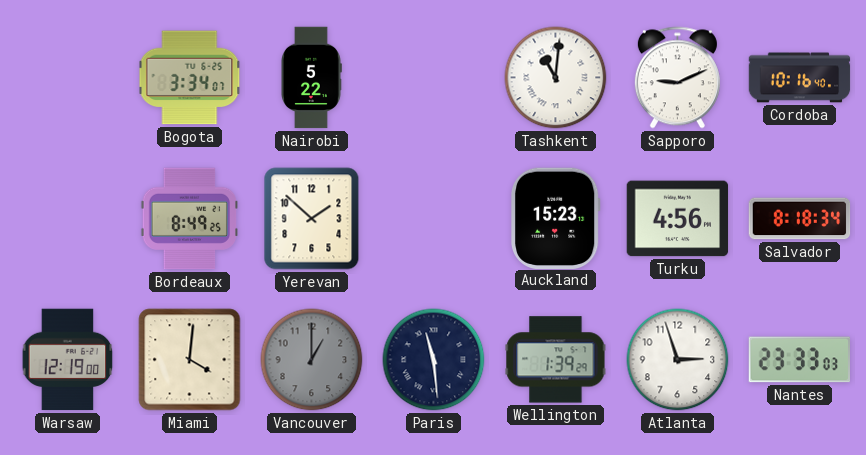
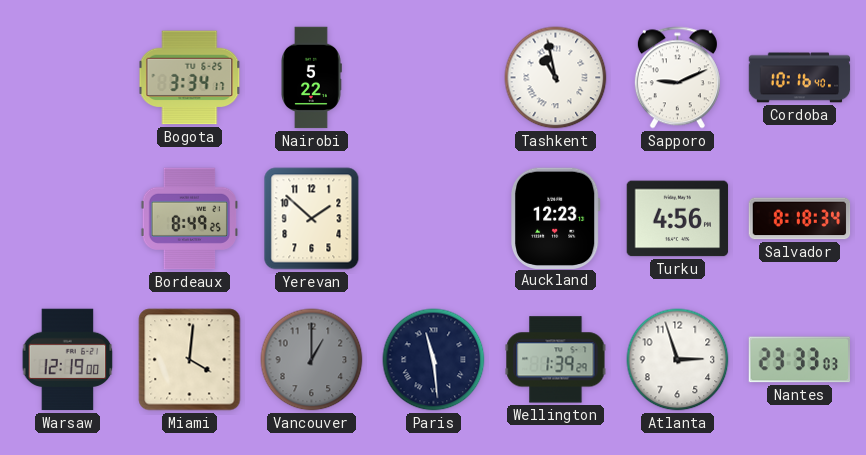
Bogota: 3:34:07 -> 3:34:17
Tashkent: 11:01 -> 10:58
Auckland: 15:23 -> 12:23
